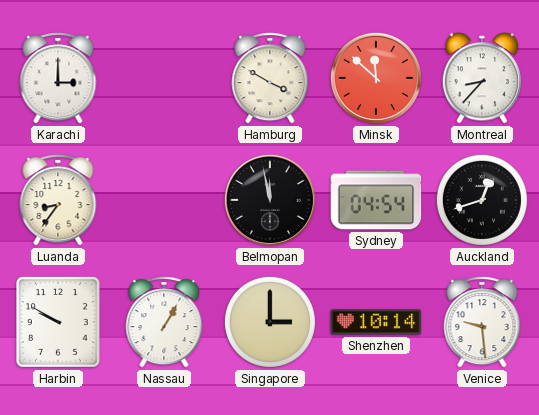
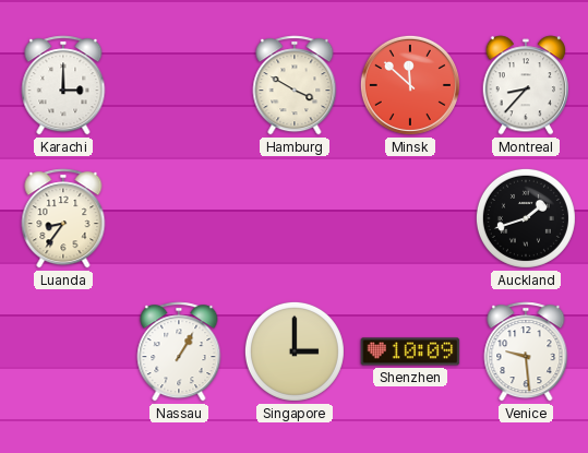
Belmopan: 11:58 -> none
Sydney: 04:54 -> none
Auckland: 12:42 -> 1:42
Harbin: 9:50 -> none
Shenzhen: 10:14 -> 10:09
